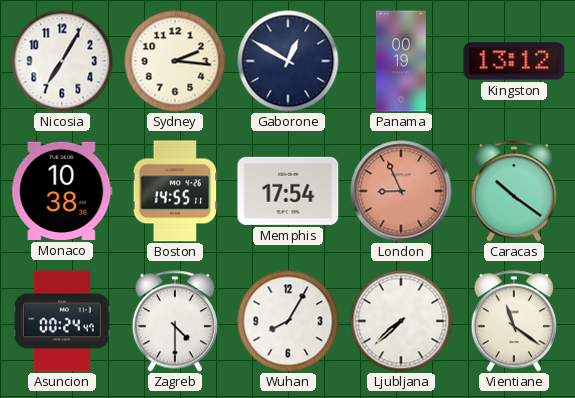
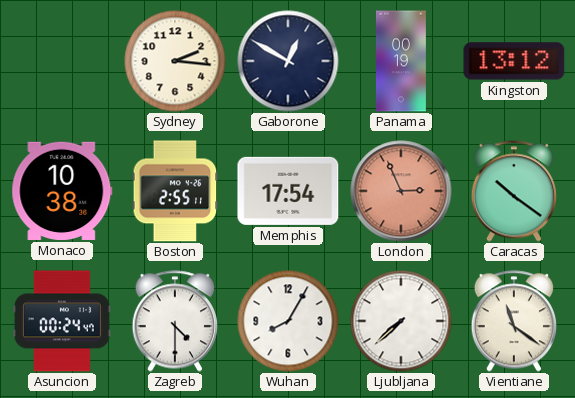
Nicosia: 7:05 -> none
Boston: 14:55 -> 2:55
London: 8:56 -> 2:56
